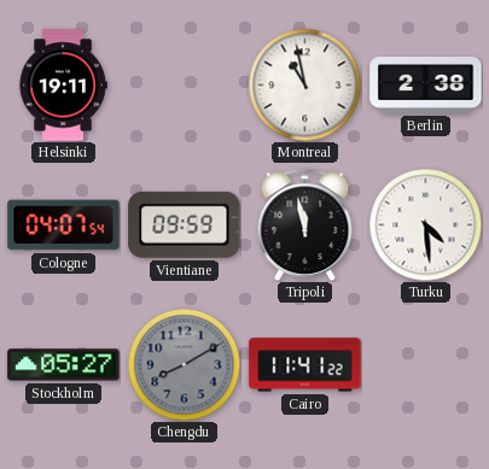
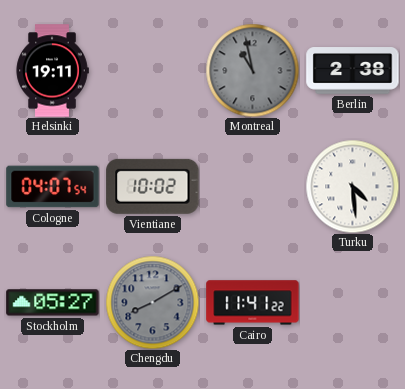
Montreal dial: white -> grey
Vientiane: 09:59 -> 10:02
Tripoli: 11:58 -> none
